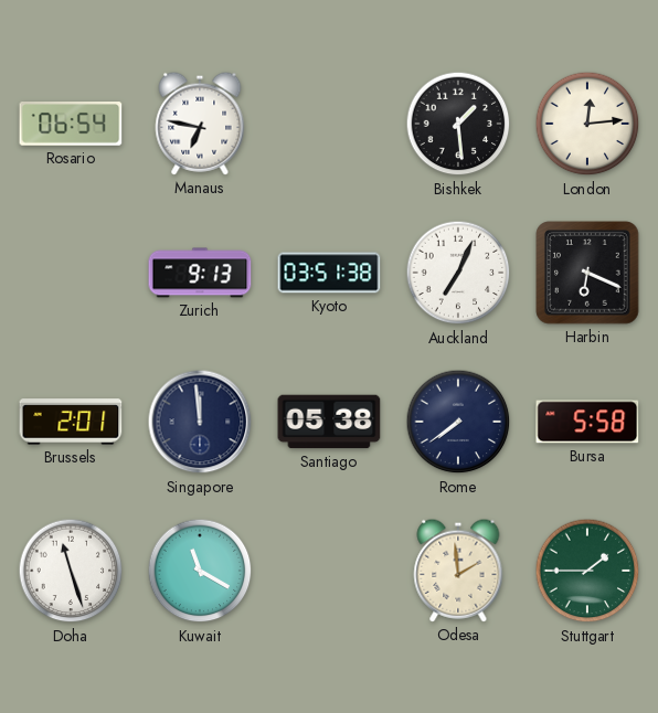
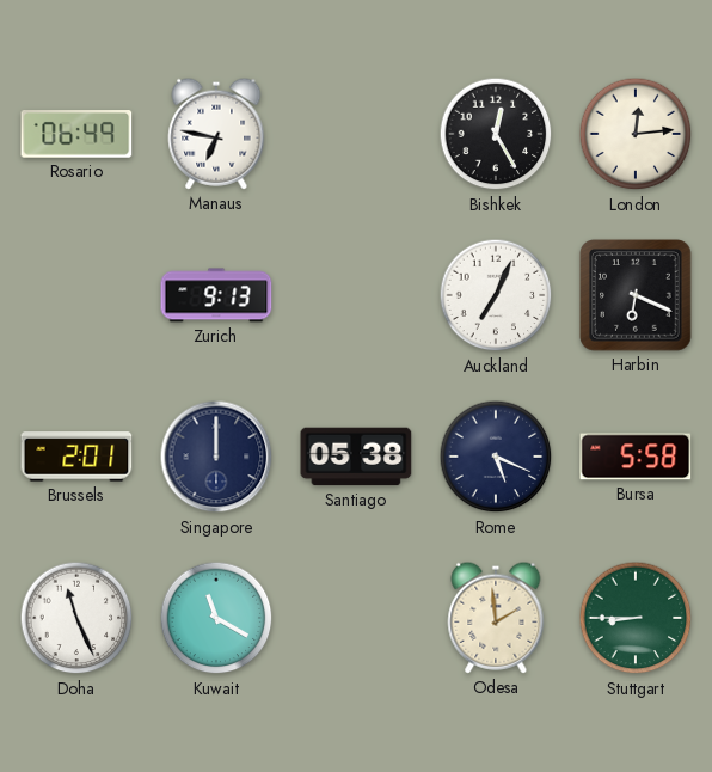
Rosario: 06:54 -> 06:49
Bishkek: 1:29 -> 12:25
Kyoto: 03:51 -> none
Singapore: 11:59 -> 12:00
Rome: 7:39 -> 5:19
Doha: 11:27 -> 11:26
Stuttgart: 1:45 -> 8:45
